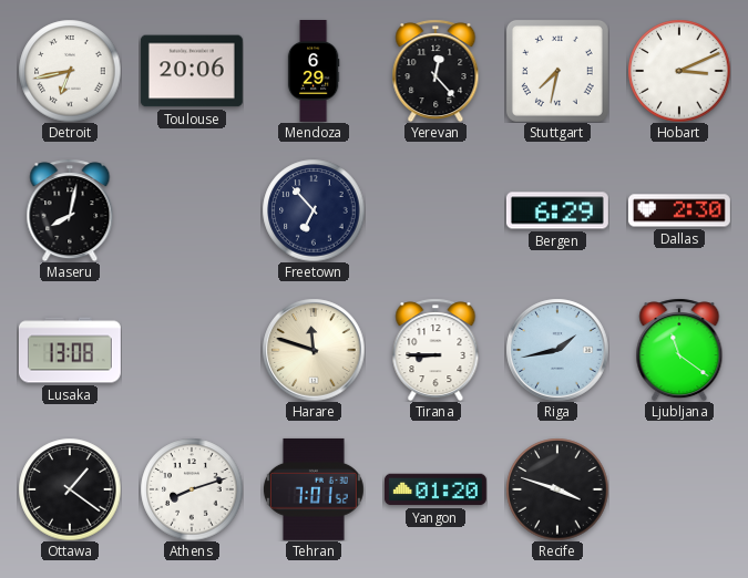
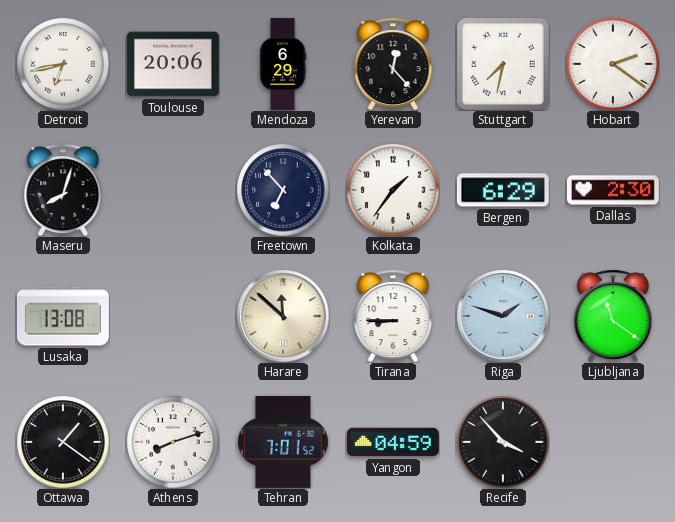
Hobart: 3:11 -> 2:21
Maseru: 8:02 -> 8:03
Kolkata: none -> 1:36
Harare: 11:48 -> 11:52
Riga: 1:43 -> 1:48
Yangon: 01:20 -> 04:59
Recife: 3:48 -> 3:53
